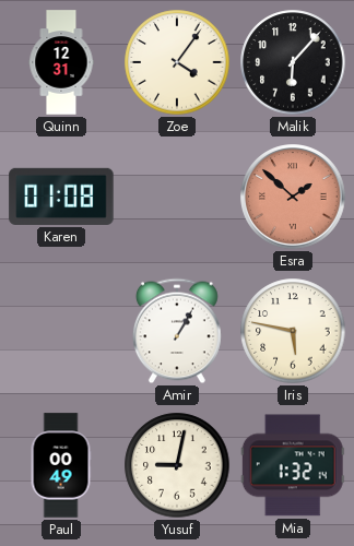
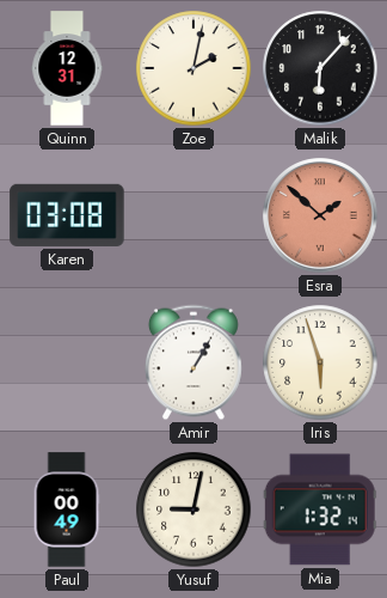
Zoe: 4:06 -> 2:02
Karen: 01:08 -> 03:08
Iris: 5:47 -> 5:57
